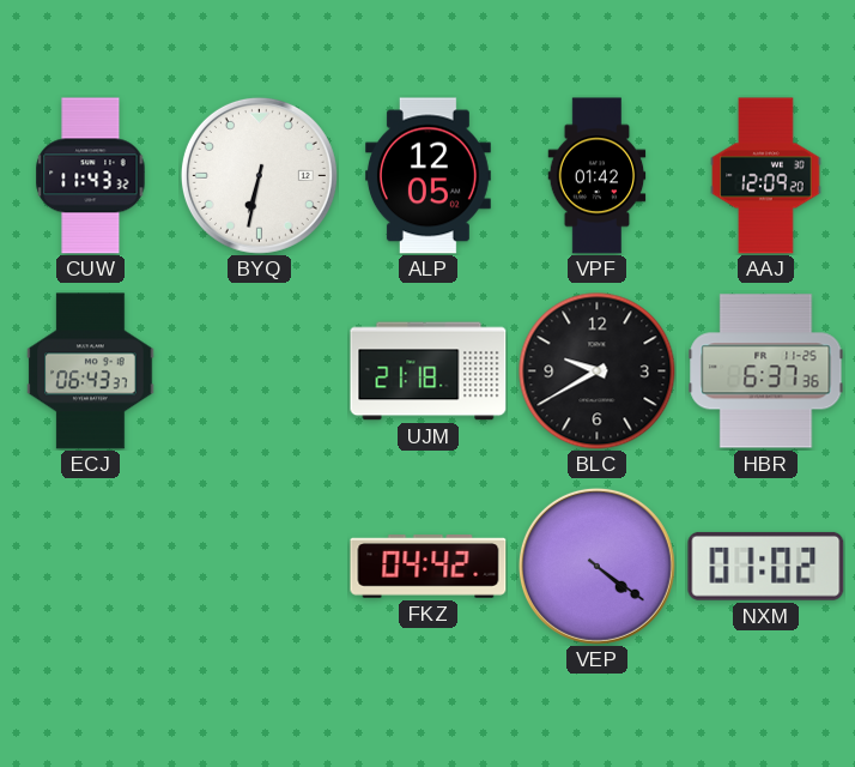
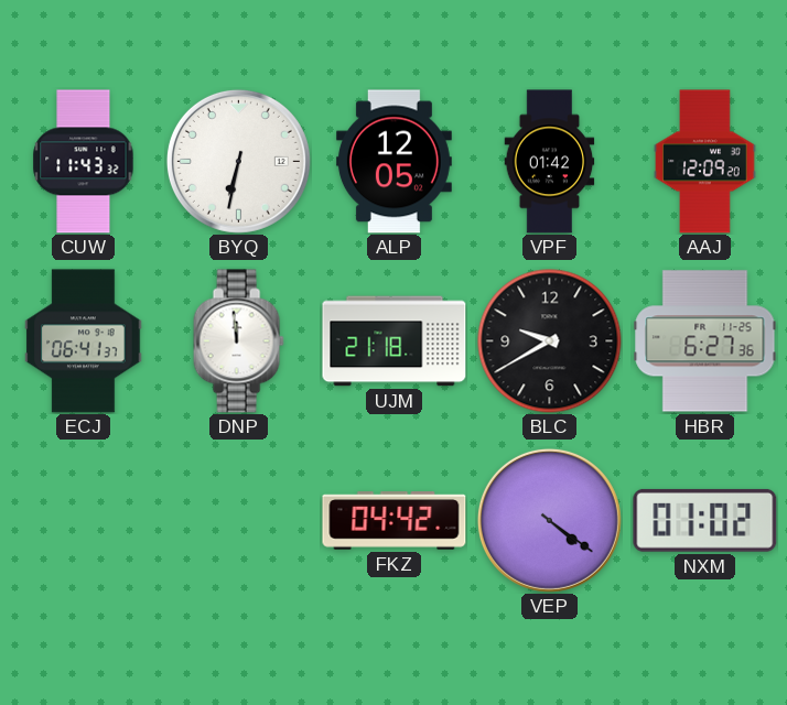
ECJ: 06:43 -> 06:41
DNP: none -> 11:59
HBR: 6:37 -> 6:27
